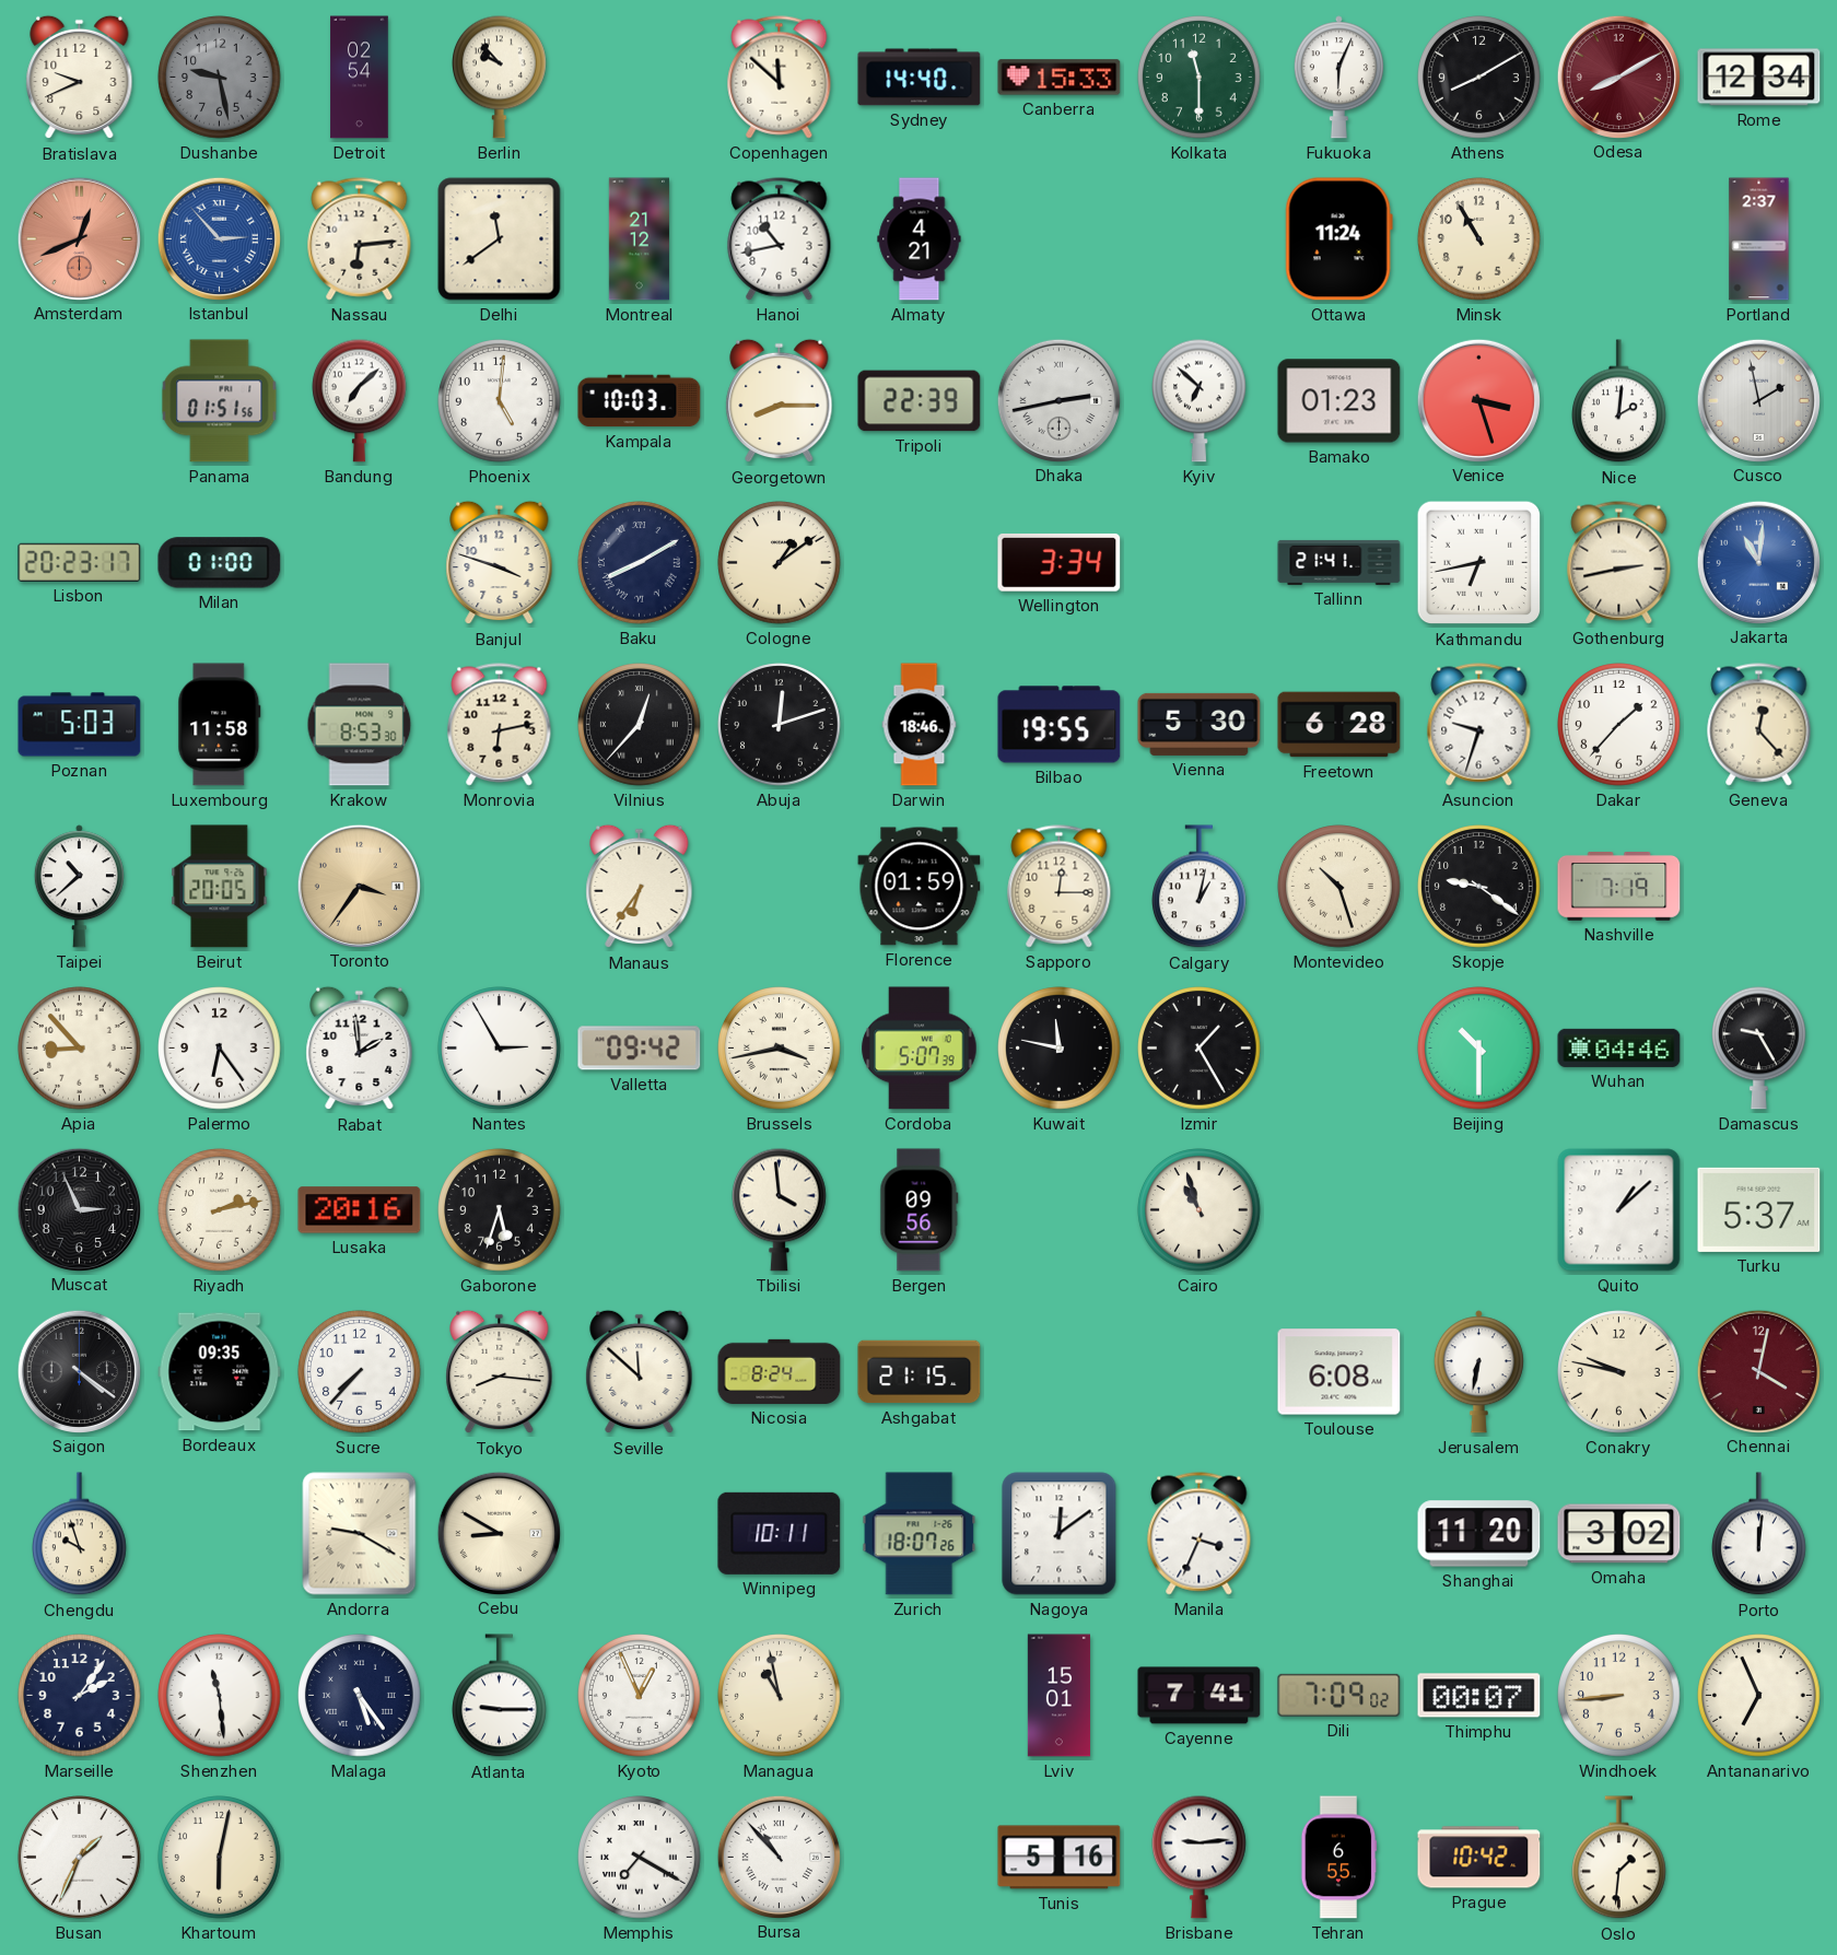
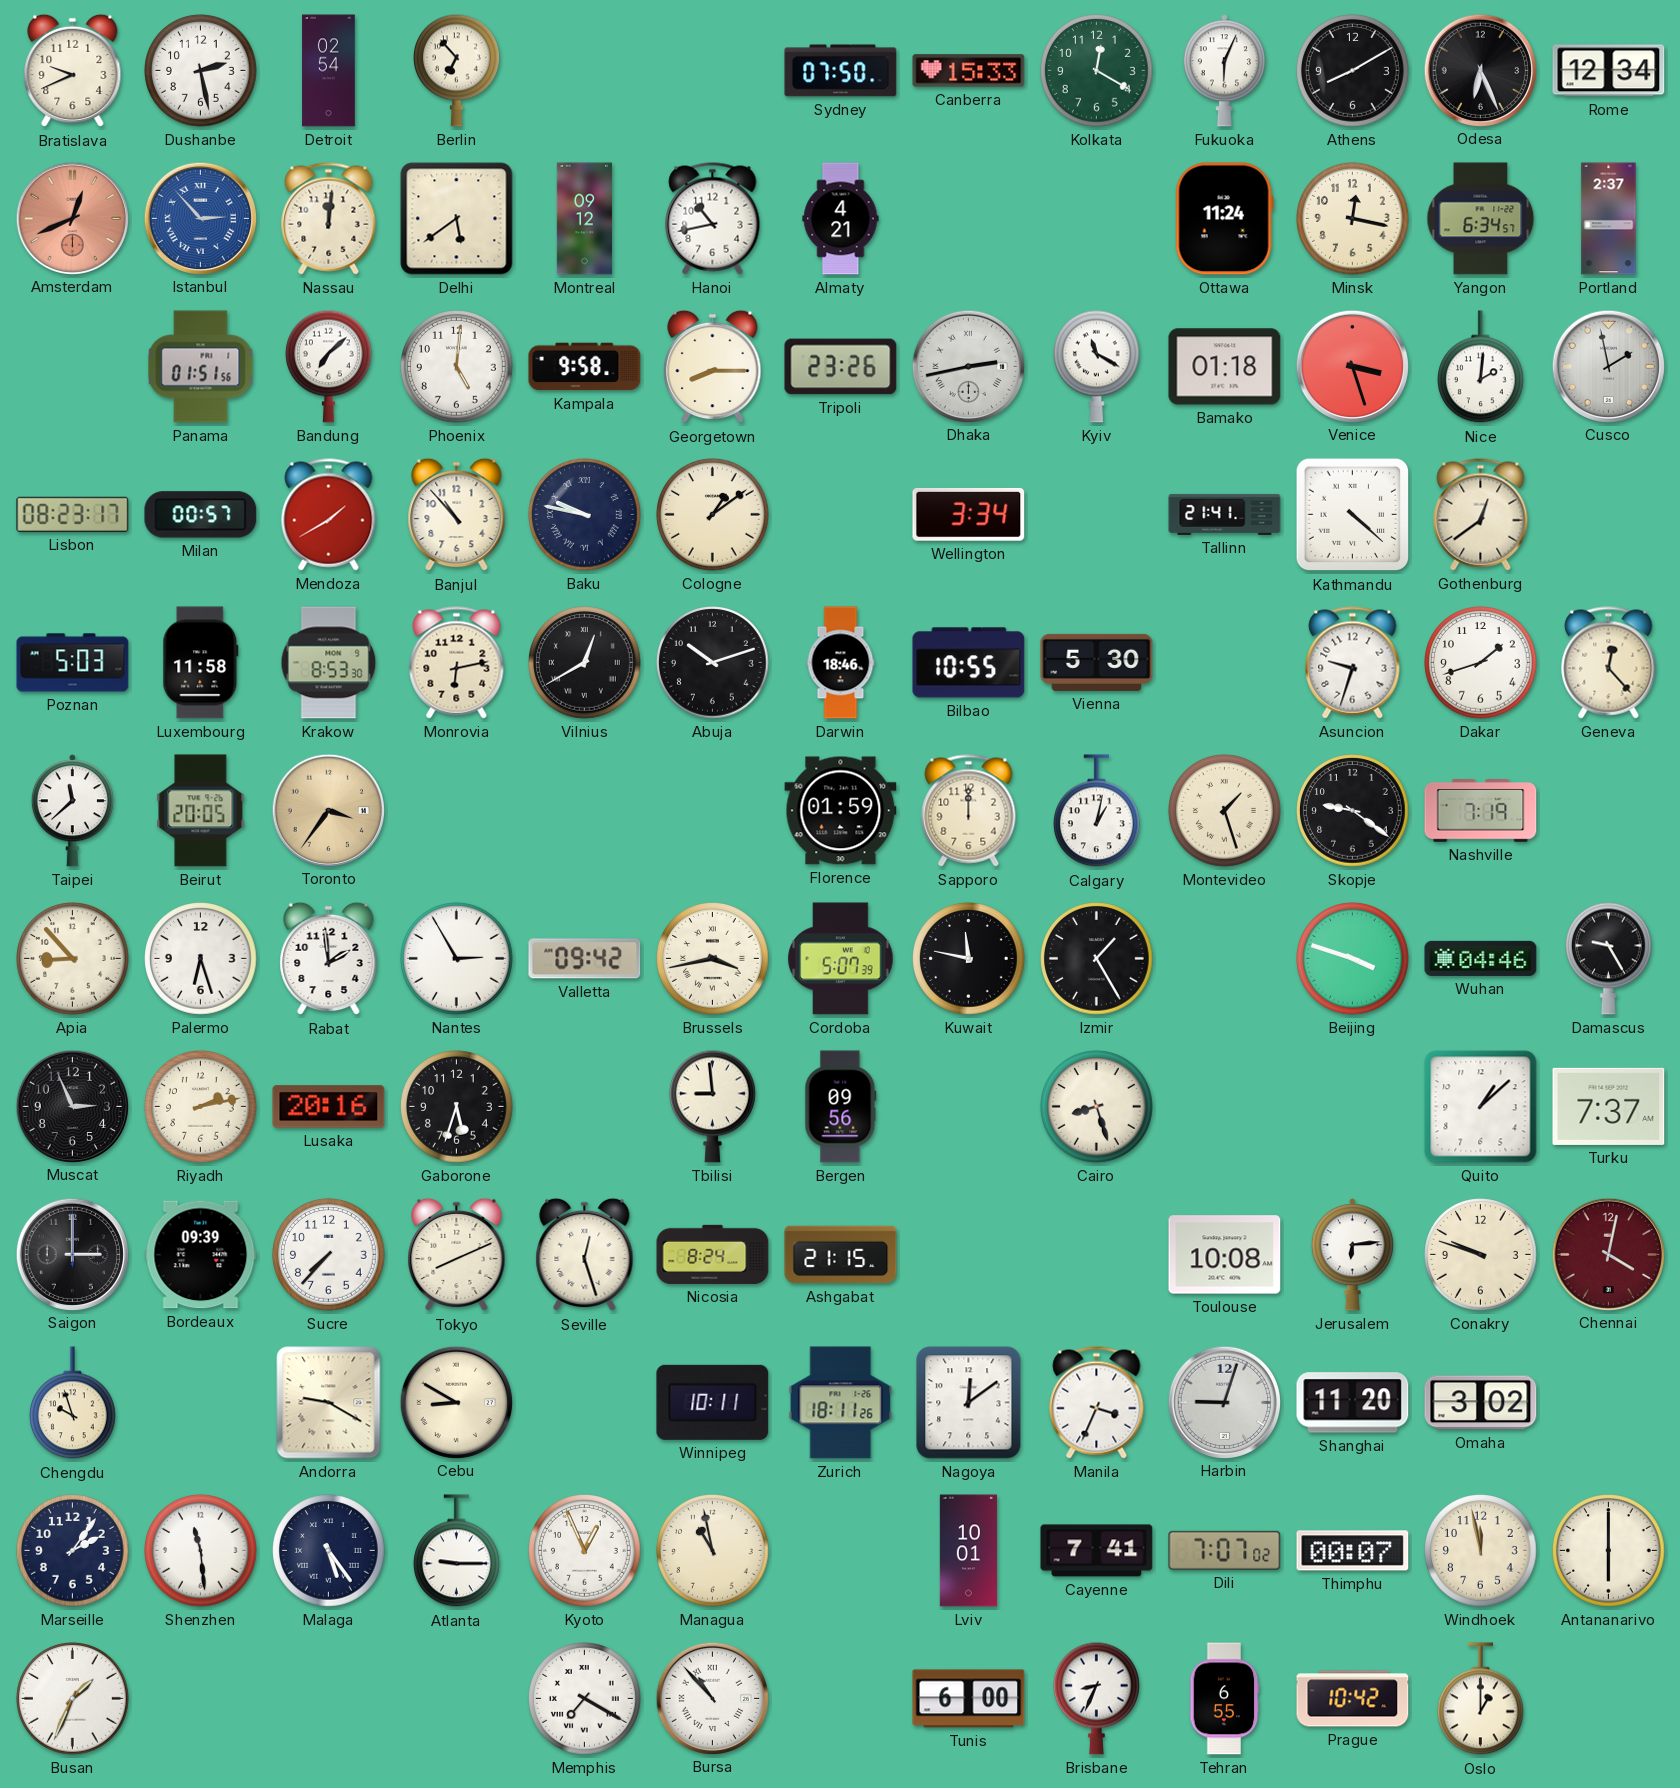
Dushanbe: 9:28 -> 2:28
Dushanbe dial: grey -> white
Berlin: 9:53 -> 6:53
Copenhagen: 11:52 -> none
Sydney: 14:40 -> 07:50
Kolkata: 11:30 -> 12:20
Odesa: 8:10 -> 6:26
Odesa dial: burgundy -> black
Nassau: 6:14 -> 12:01
Delhi: 11:39 -> 5:39
Montreal: 21:12 -> 09:12
Minsk: 10:55 -> 12:17
Yangon: none -> 6:34
Kampala: 10:03 -> 9:58
Tripoli: 22:39 -> 23:26
Kyiv: 6:52 -> 11:20
Bamako: 01:23 -> 01:18
Lisbon: 20:23 -> 08:23
Milan: 01:00 -> 00:57
Mendoza: none -> 1:40
Banjul: 3:48 -> 10:53
Baku: 8:10 -> 9:47
Kathmandu: 6:43 -> 4:22
Gothenburg: 2:43 -> 12:39
Jakarta: 11:01 -> none
Vilnius: 12:37 -> 12:40
Abuja: 12:12 -> 10:12
Bilbao: 19:55 -> 10:55
Freetown: 6:28 -> none
Dakar: 1:37 -> 1:42
Taipei: 10:38 -> 11:38
Manaus: 6:36 -> none
Sapporo: 12:15 -> 12:00
Montevideo: 10:27 -> 1:27
Palermo: 6:24 -> 6:27
Beijing: 10:30 -> 3:48
Tbilisi: 3:59 -> 8:59
Cairo: 10:57 -> 8:27
Turku: 5:37 -> 7:37
Saigon: 4:21 -> 3:00
Bordeaux: 09:35 -> 09:39
Tokyo: 8:16 -> 8:11
Seville: 11:52 -> 12:27
Toulouse: 6:08 -> 10:08
Jerusalem: 6:32 -> 6:14
Conakry: 9:47 -> 9:48
Zurich: 18:07 -> 18:11
Harbin: none -> 9:03
Porto: 12:01 -> none
Lviv: 15:01 -> 10:01
Dili: 7:09 -> 7:07
Windhoek: 8:44 -> 11:58
Antananarivo: 6:56 -> 6:00
Khartoum: 6:02 -> none
Tunis: 5:16 -> 6:00
Brisbane: 9:14 -> 8:34
Oslo: 1:31 -> 1:00
